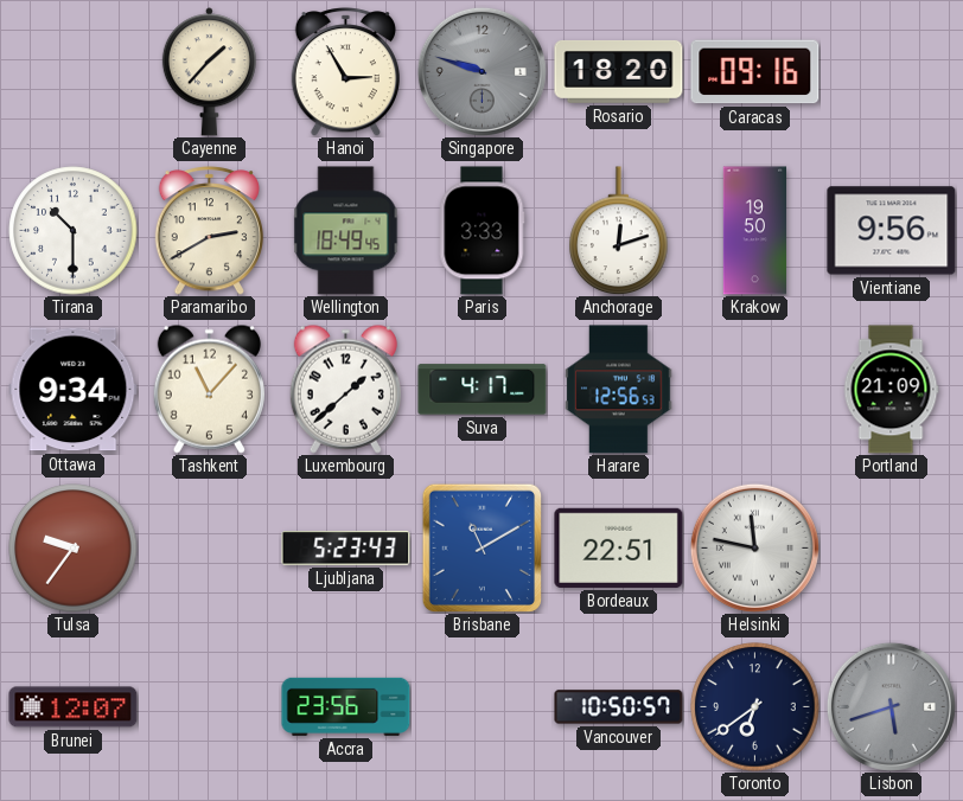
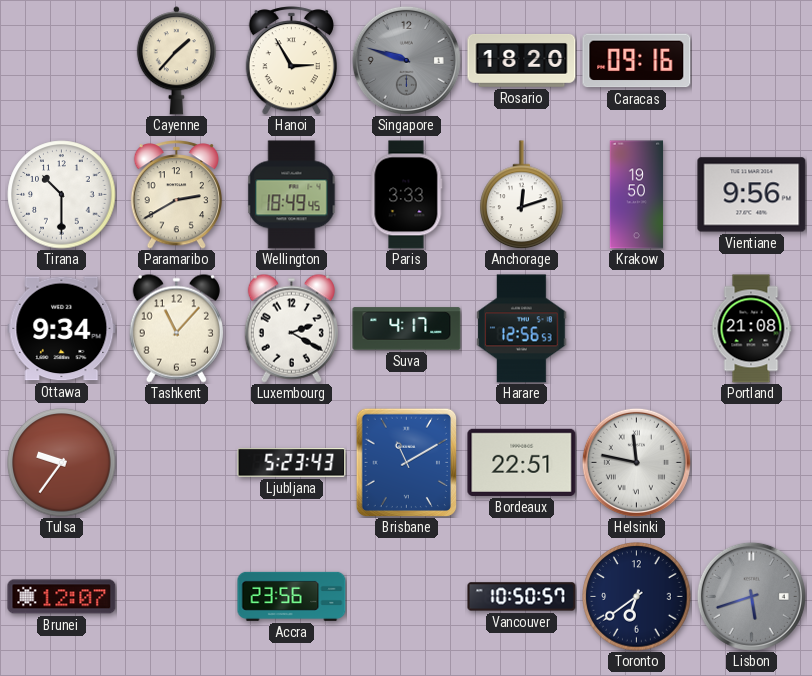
Luxembourg: 1:38 -> 2:20
Portland: 21:09 -> 21:08
